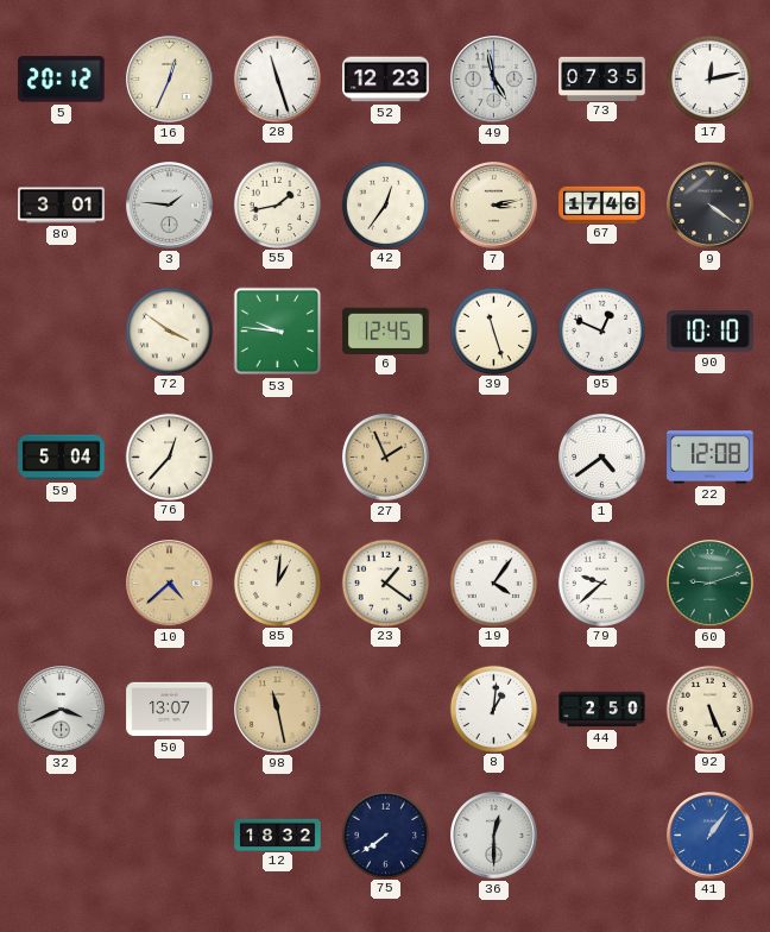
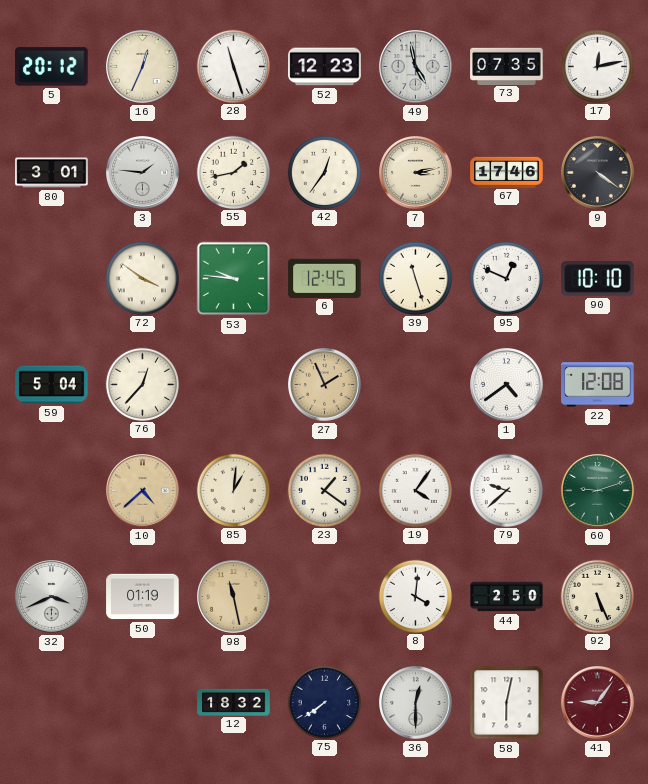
50: 13:07 -> 01:19
8: 1:01 -> 4:01
58: none -> 6:02
41: 1:06 -> 9:06
41 dial: blue -> burgundy
